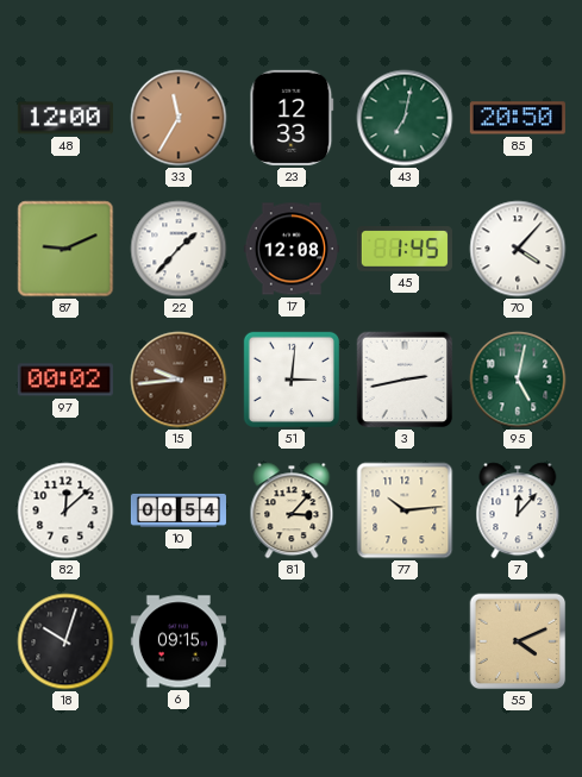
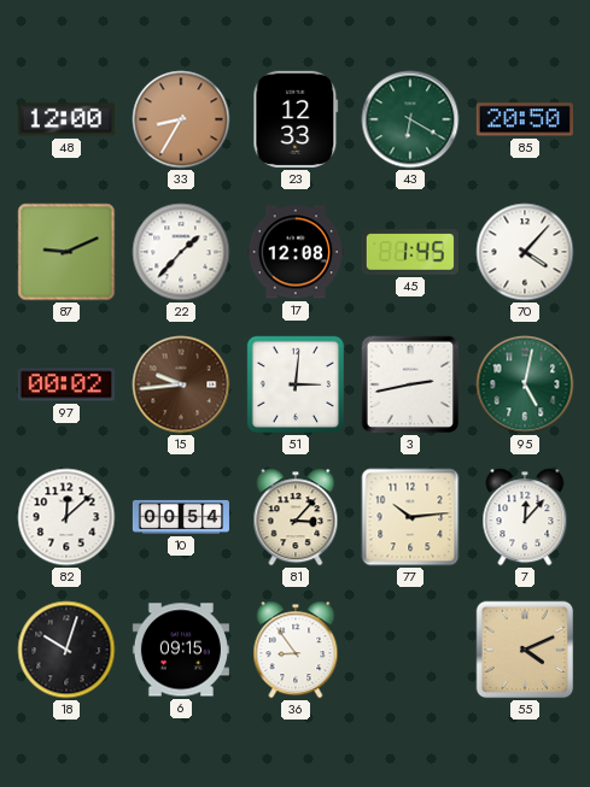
33: 11:35 -> 8:35
43: 7:02 -> 6:20
36: none -> 8:54
